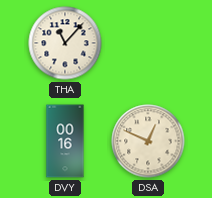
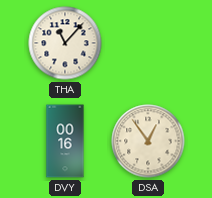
DSA: 12:49 -> 12:54
